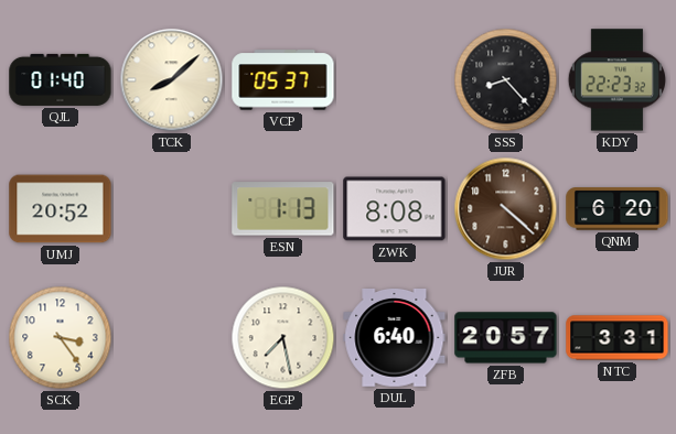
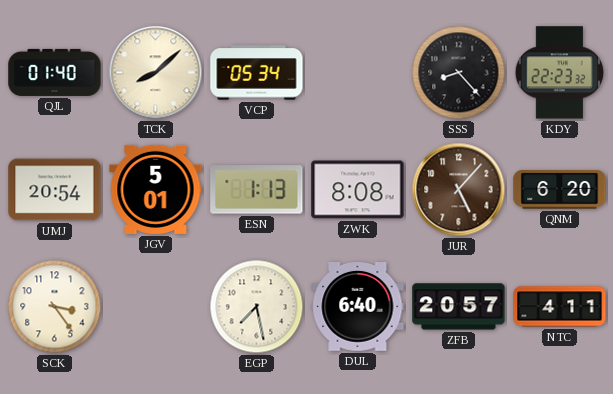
VCP: 05:37 -> 05:34
UMJ: 20:52 -> 20:54
JGV: none -> 5:01
JUR: 4:22 -> 5:07
NTC: 3:31 -> 4:11
